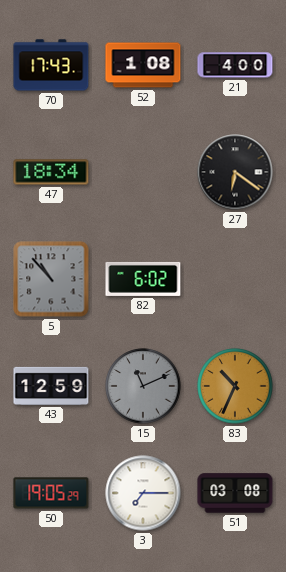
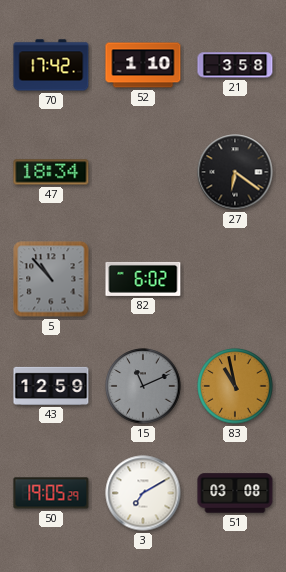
70: 17:43 -> 17:42
52: 1:08 -> 1:10
21: 4:00 -> 3:58
83: 10:34 -> 10:58
3: 7:15 -> 7:10
